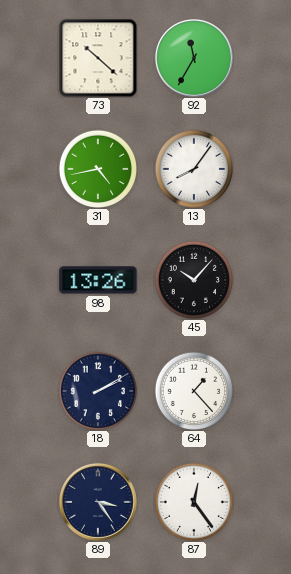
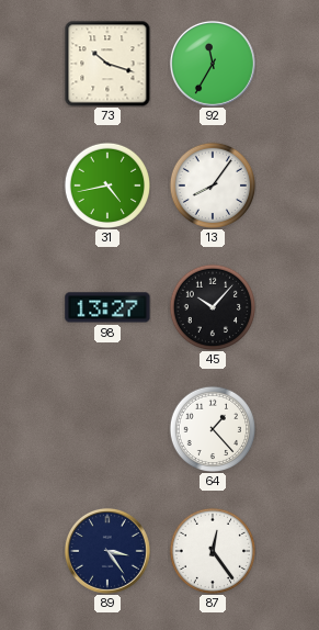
73: 10:22 -> 10:18
98: 13:26 -> 13:27
18: 2:10 -> none
